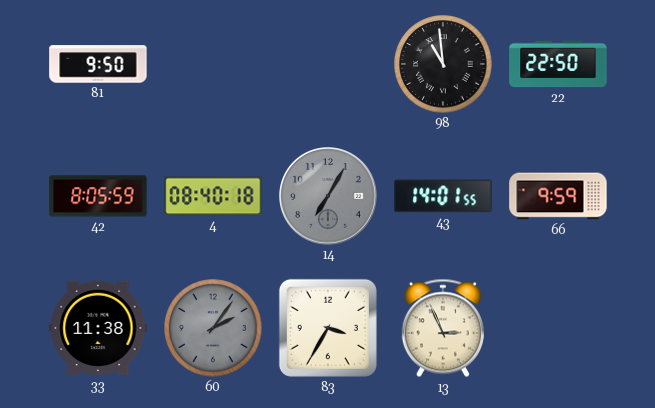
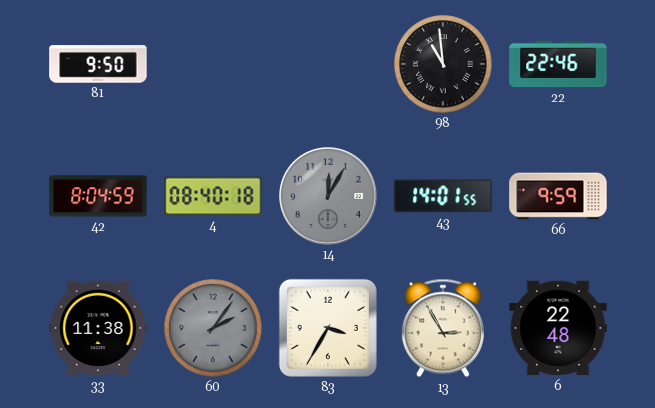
22: 22:50 -> 22:46
42: 8:05 -> 8:04
14: 7:05 -> 12:05
13: 2:56 -> 2:55
6: none -> 22:48
